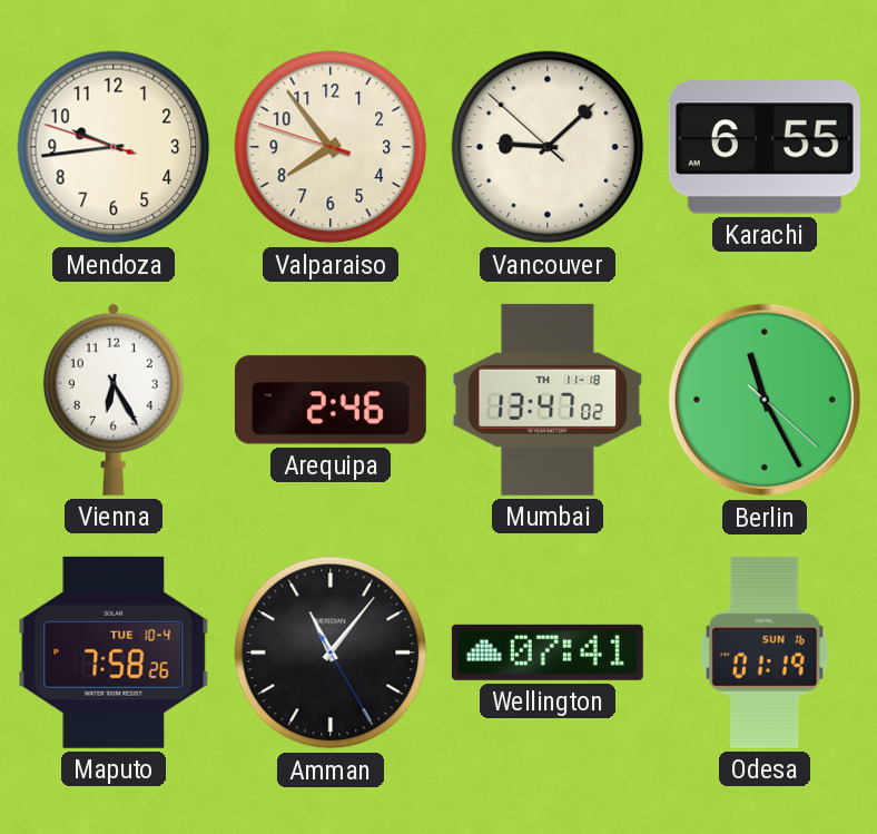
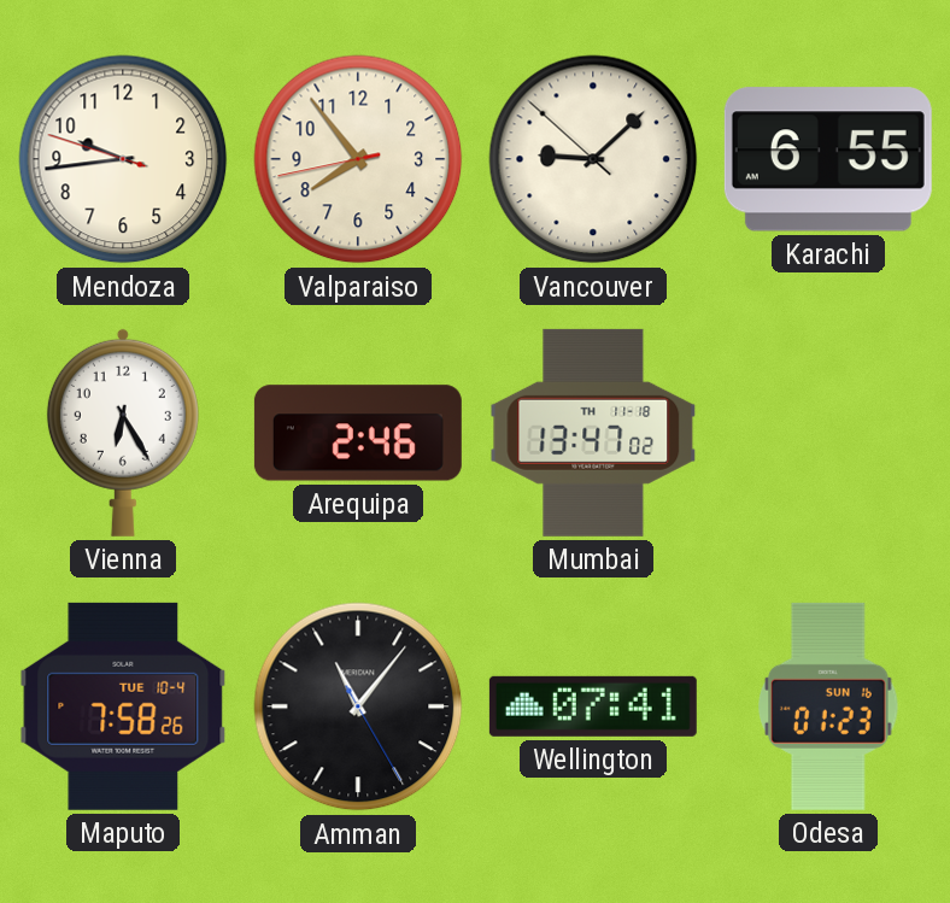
Valparaiso: 7:53:48 -> 7:53:43
Berlin: 11:25 -> none
Odesa: 01:19 -> 01:23
